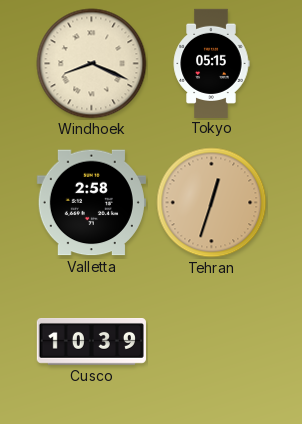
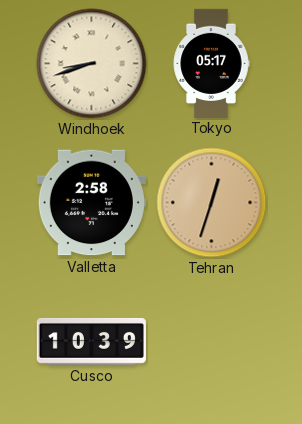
Windhoek: 8:19 -> 8:42
Tokyo: 05:15 -> 05:17
